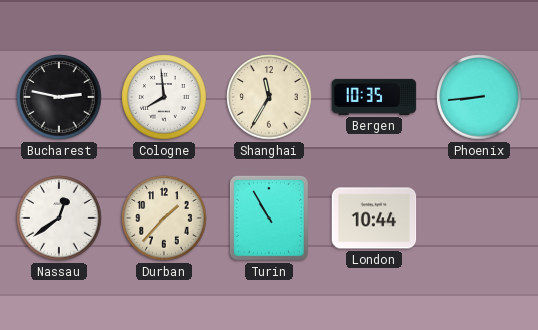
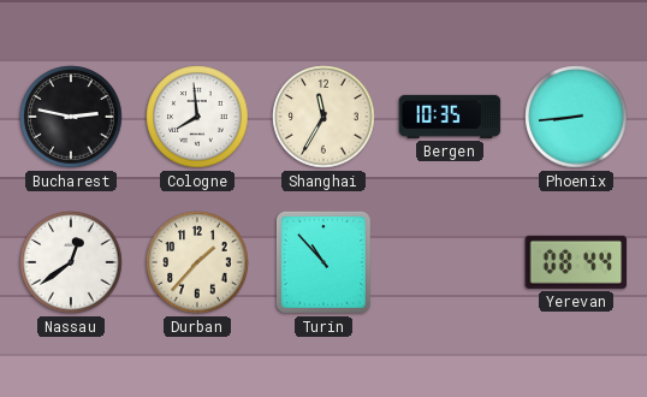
Turin: 10:55 -> 10:53
London: 10:44 -> none
Yerevan: none -> 08:44
